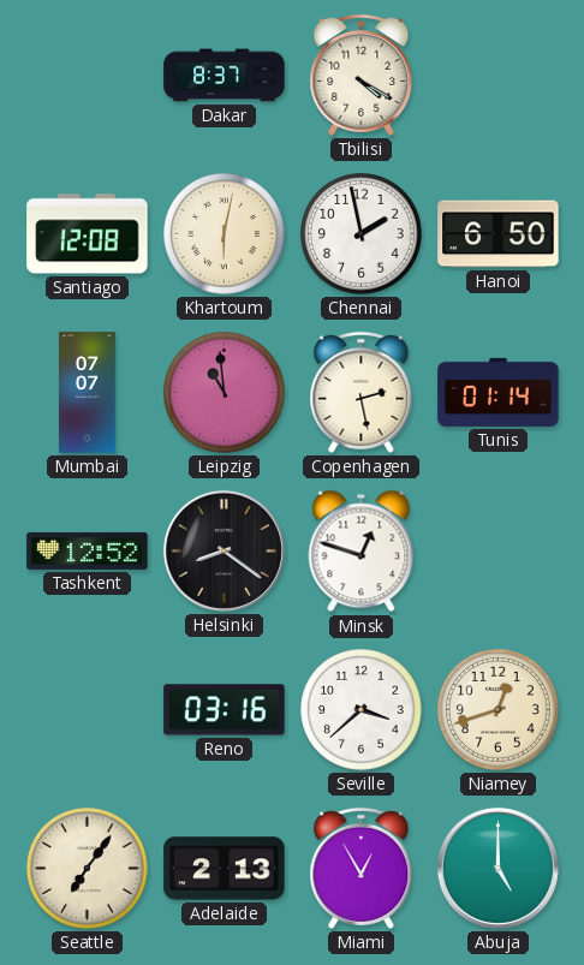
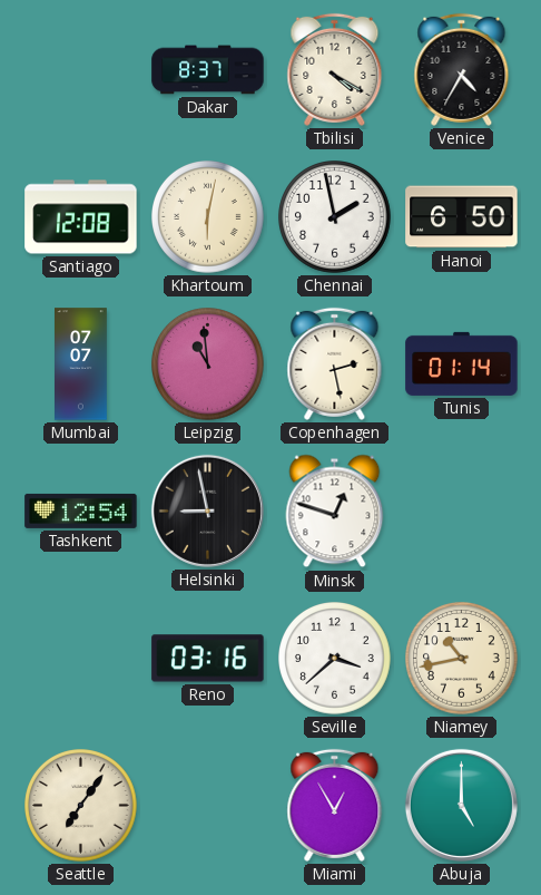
Venice: none -> 4:35
Tashkent: 12:52 -> 12:54
Helsinki: 8:21 -> 8:58
Niamey: 12:42 -> 10:43
Adelaide: 2:13 -> none
